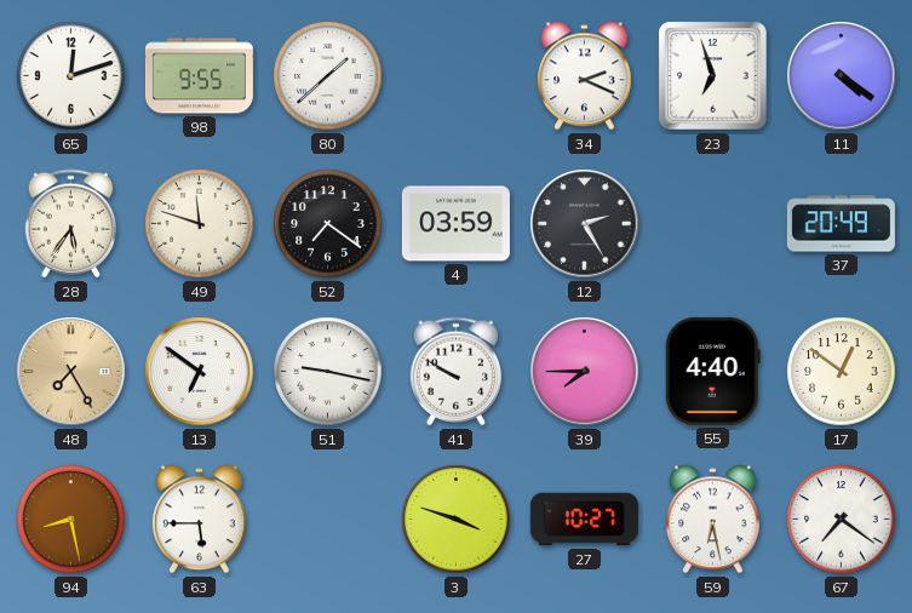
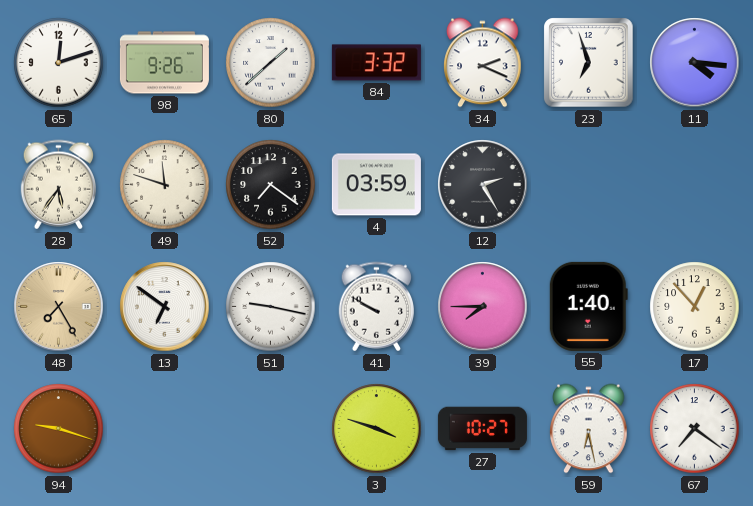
98: 9:55 -> 9:26
84: none -> 3:32
11: 4:21 -> 4:16
37: 20:49 -> none
55: 4:40 -> 1:40
17: 12:51 -> 12:53
94: 8:28 -> 9:18
63: 5:45 -> none
